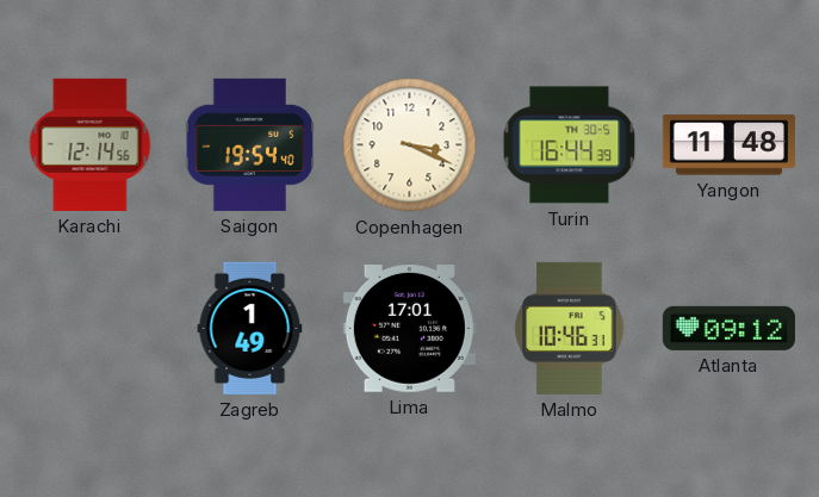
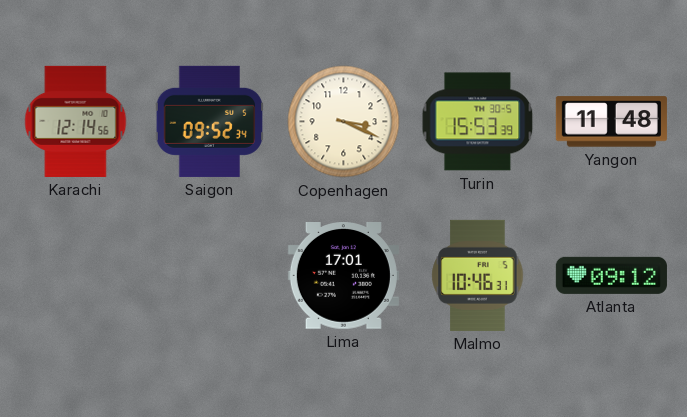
Saigon: 19:54 -> 09:52
Turin: 16:44 -> 15:53
Zagreb: 1:49 -> none
